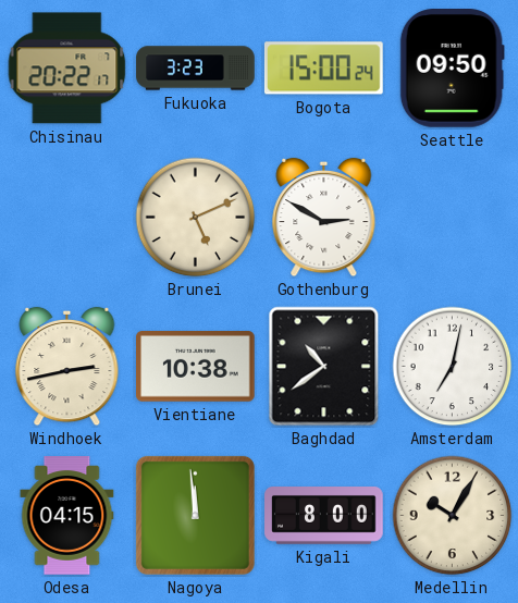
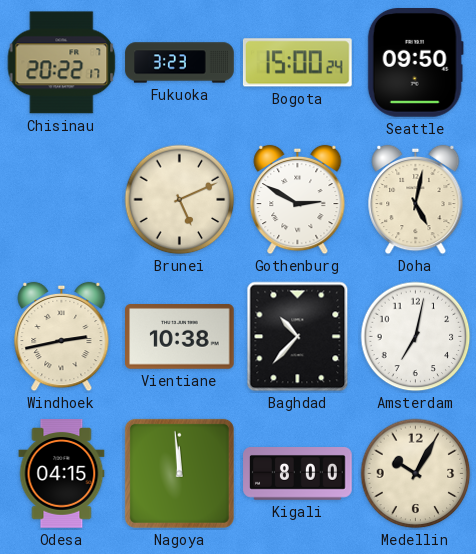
Doha: none -> 5:02
Baghdad: 10:39 -> 10:37
